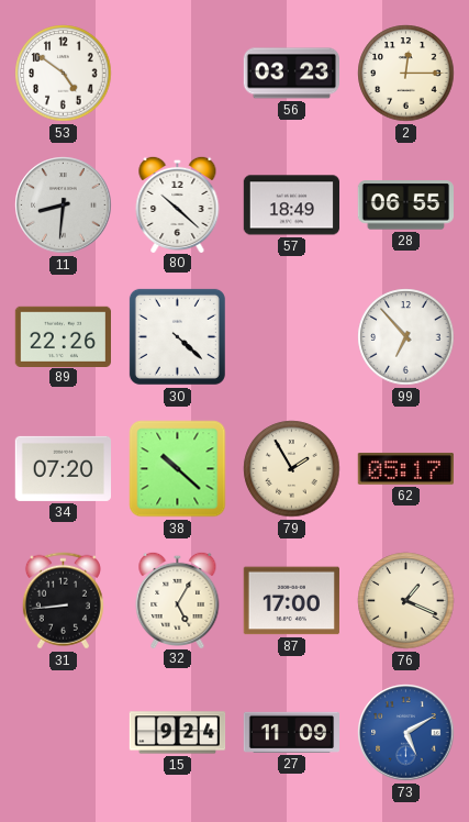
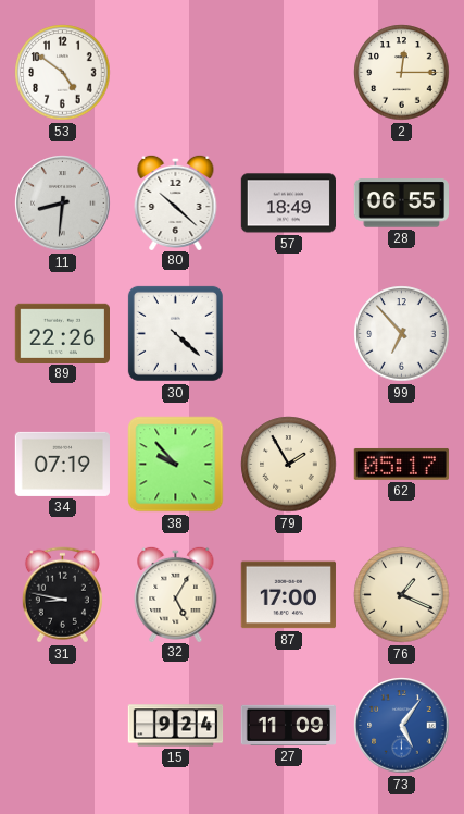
56: 03:23 -> none
34: 07:20 -> 07:19
38: 10:22 -> 9:53
31: 8:44 -> 8:47
73: 5:10 -> 5:06
